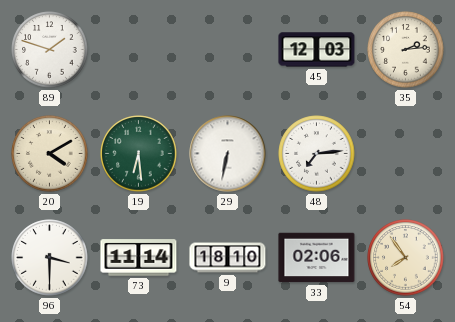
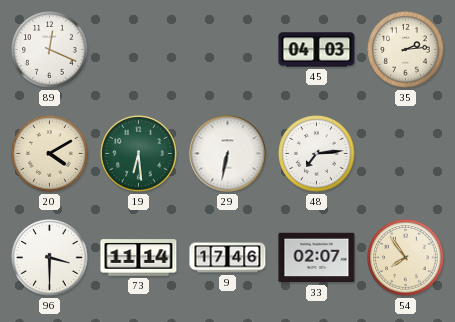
89: 1:48 -> 12:19
45: 12:03 -> 04:03
9: 18:10 -> 17:46
33: 02:06 -> 02:07
